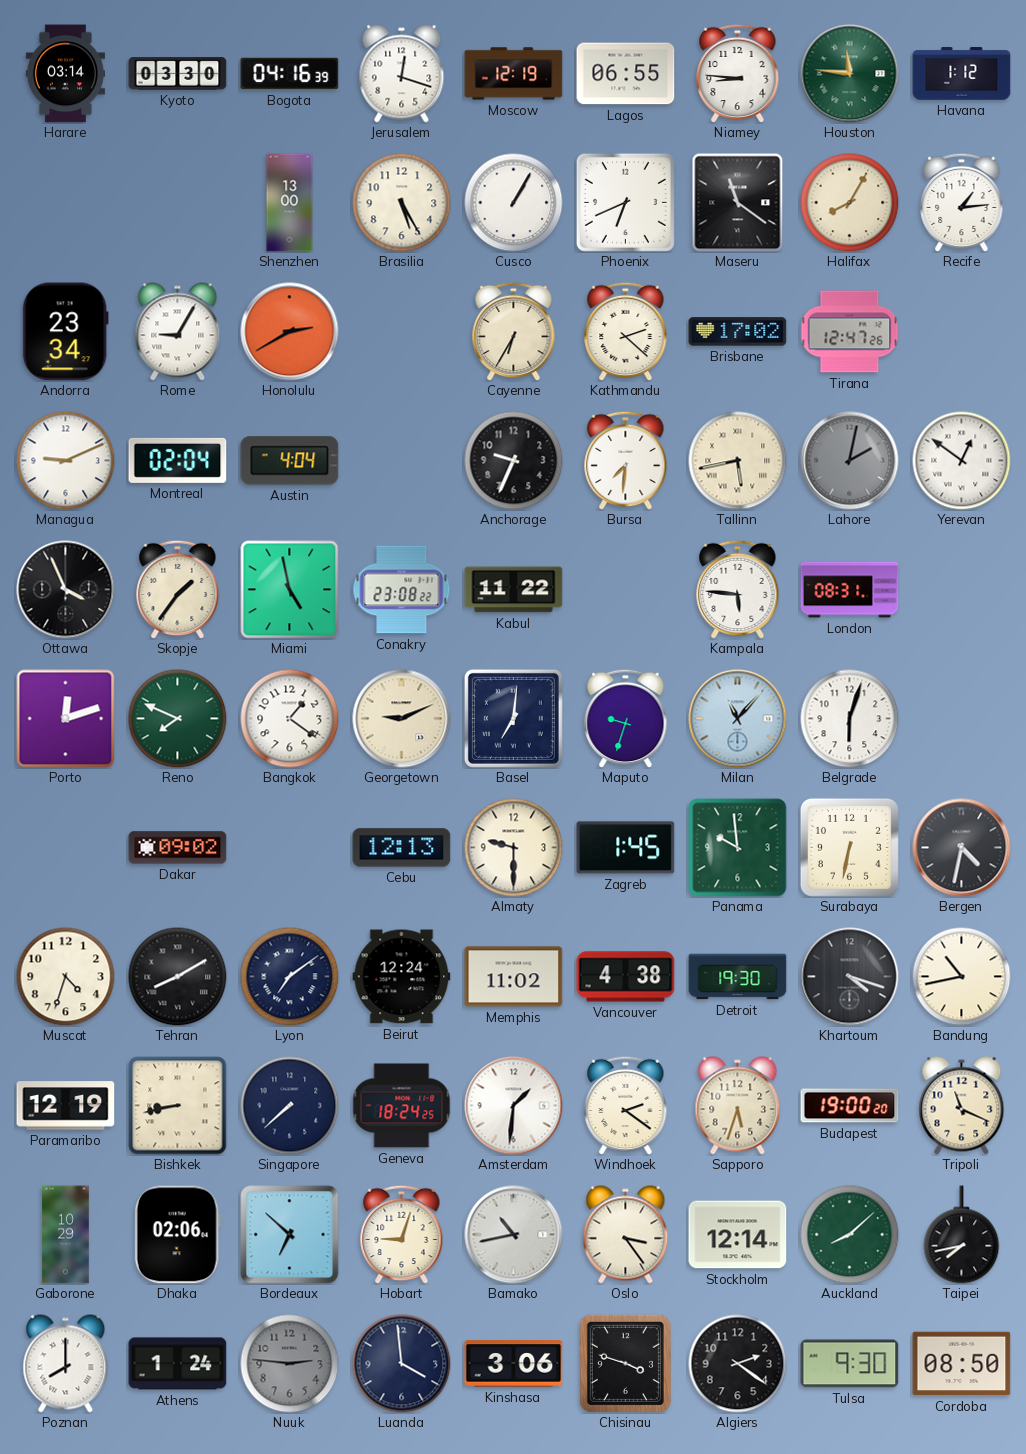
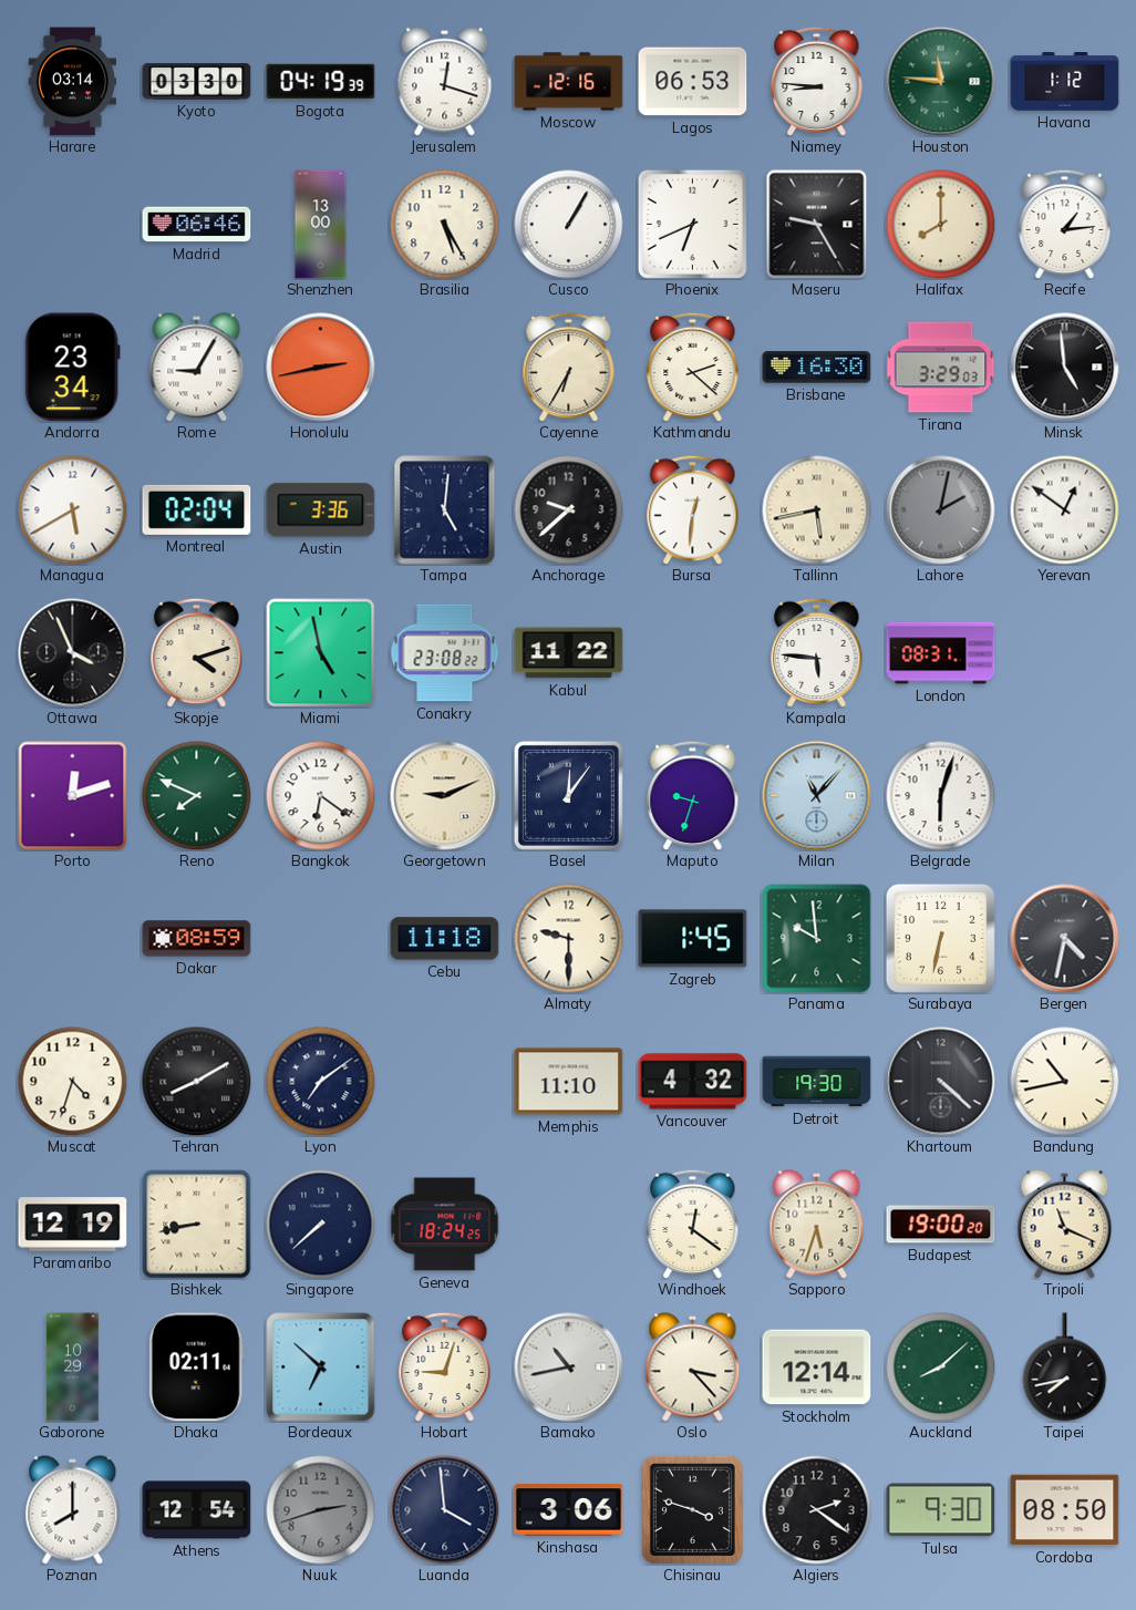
Bogota: 04:16 -> 04:19
Moscow: 12:19 -> 12:16
Lagos: 06:55 -> 06:53
Madrid: none -> 06:46
Maseru: 11:21 -> 9:25
Halifax: 8:05 -> 8:00
Honolulu: 2:40 -> 2:43
Brisbane: 17:02 -> 16:30
Tirana: 12:47 -> 3:29
Minsk: none -> 4:59
Managua: 9:11 -> 5:40
Austin: 4:04 -> 3:36
Tampa: none -> 5:01
Anchorage: 9:34 -> 9:38
Bursa: 7:31 -> 12:31
Skopje: 1:36 -> 4:12
Bangkok: 1:21 -> 6:21
Basel: 7:01 -> 12:06
Dakar: 09:02 -> 08:59
Cebu: 12:13 -> 11:18
Beirut: 12:24 -> none
Memphis: 11:02 -> 11:10
Vancouver: 4:38 -> 4:32
Khartoum: 4:18 -> 4:22
Amsterdam: 1:31 -> none
Windhoek: 2:21 -> 12:21
Dhaka: 02:06 -> 02:11
Oslo: 3:24 -> 3:23
Athens: 1:24 -> 12:54
Nuuk: 2:46 -> 2:42
